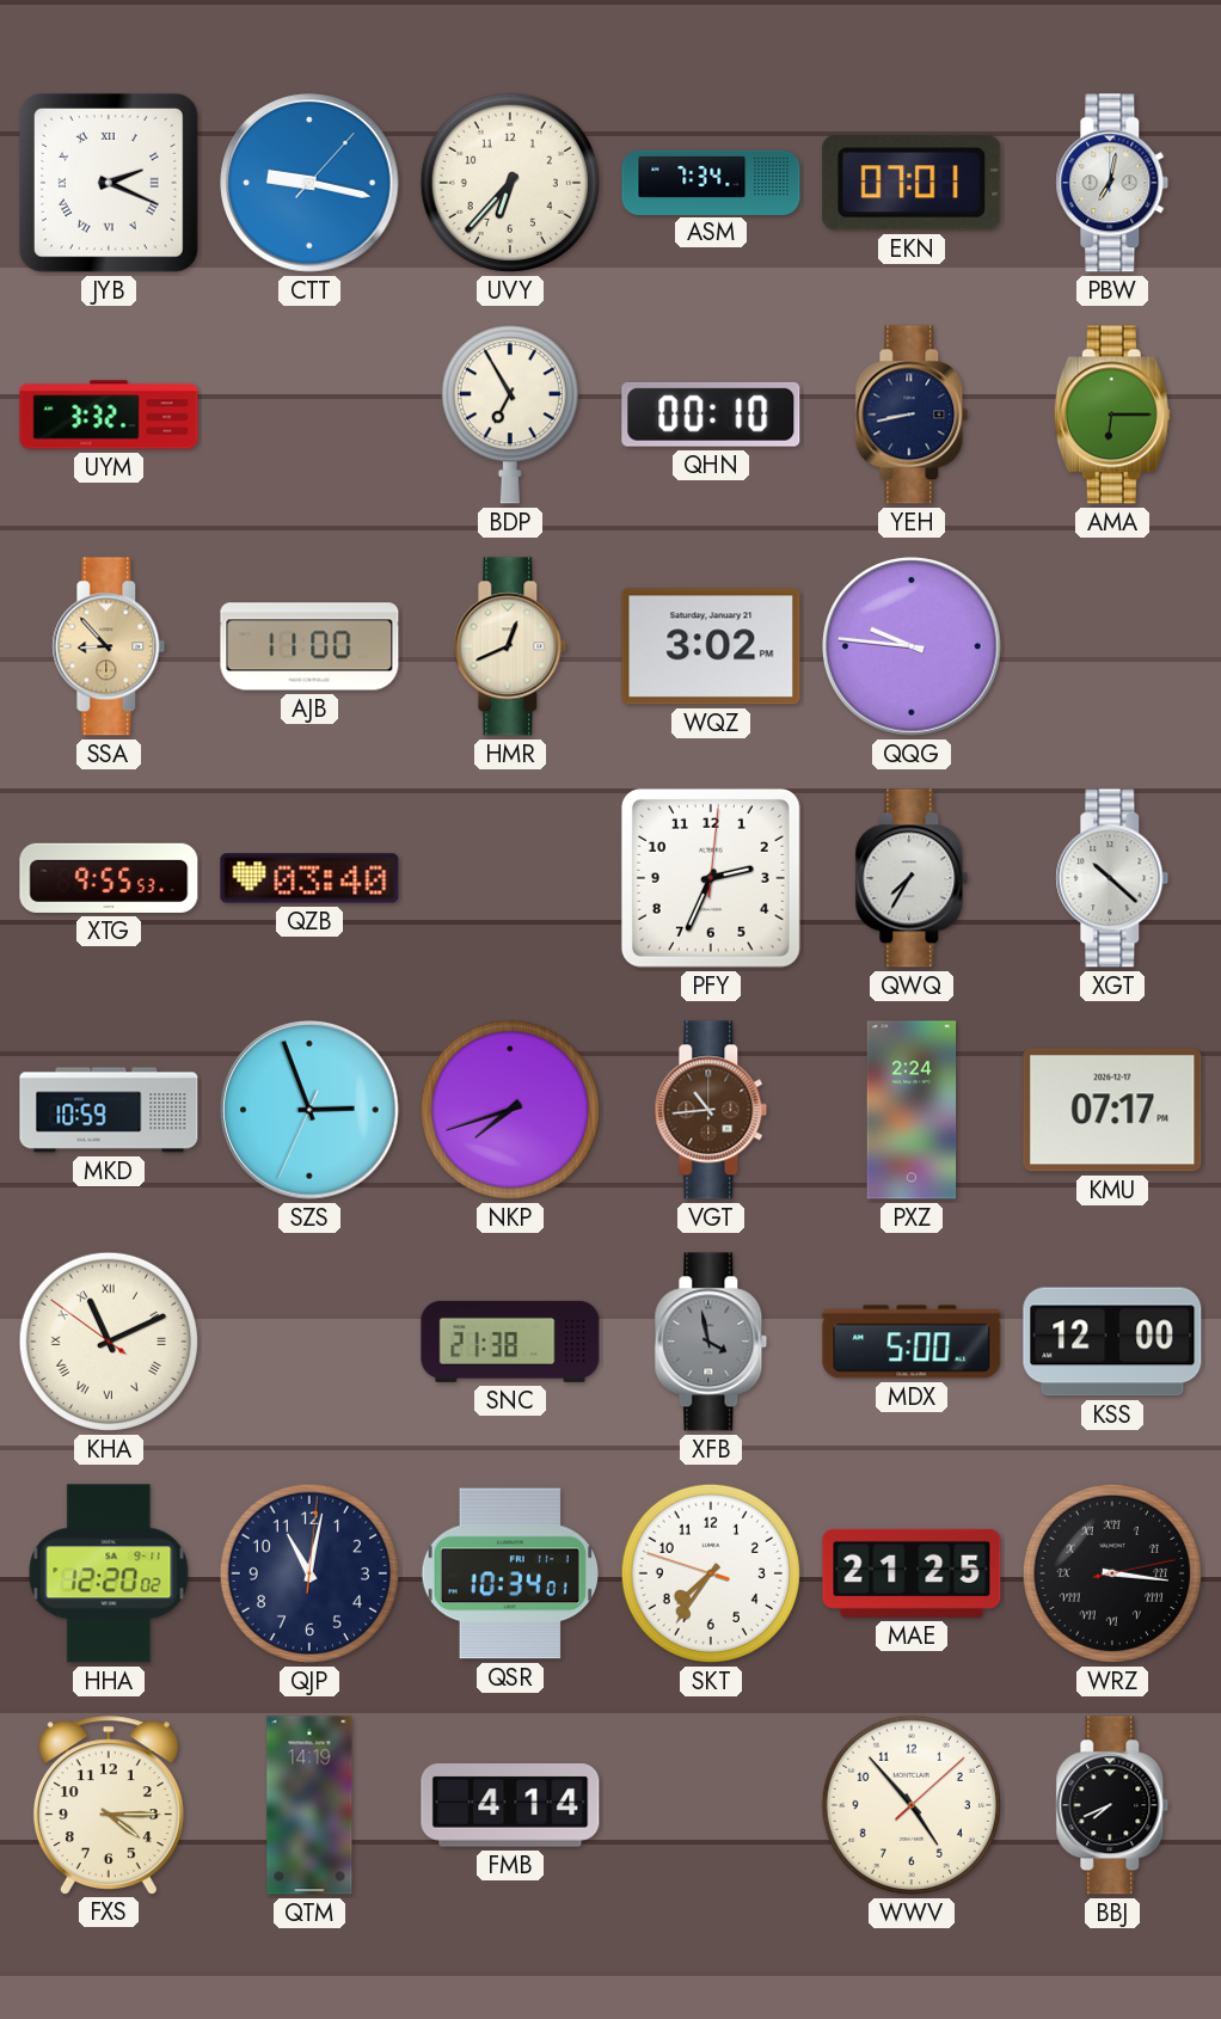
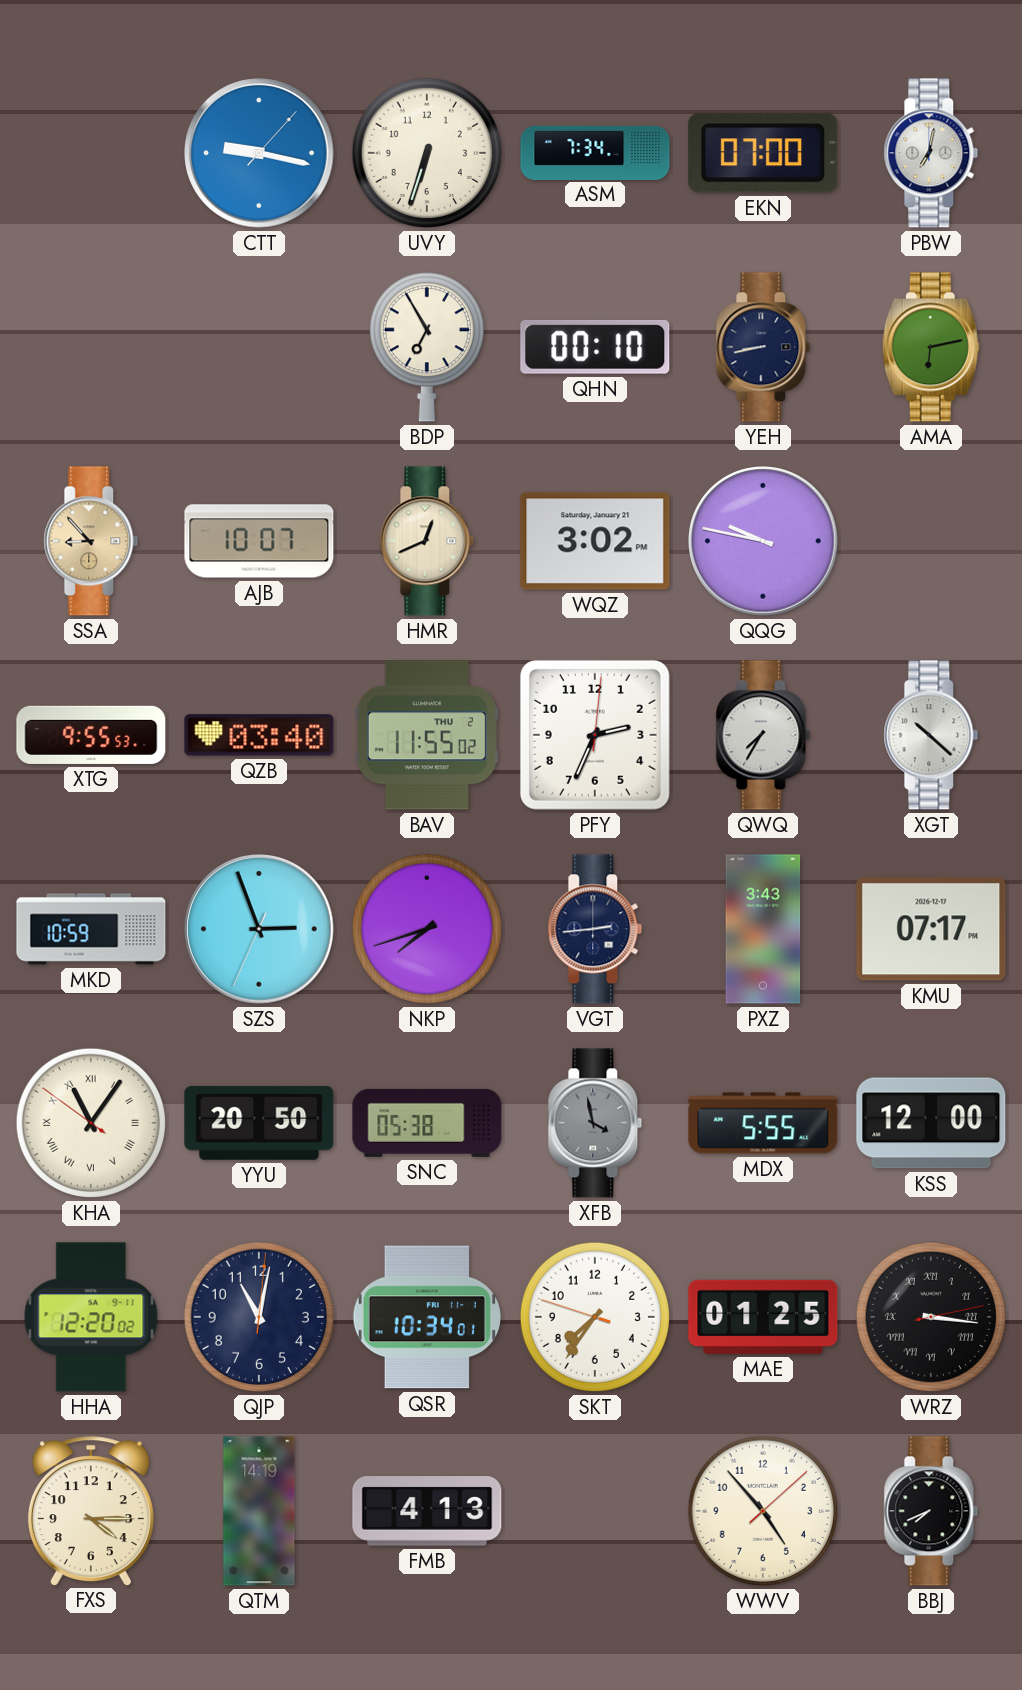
JYB: 2:19 -> none
UVY: 6:37 -> 6:33
EKN: 07:01 -> 07:00
UYM: 3:32 -> none
AMA: 6:15 -> 6:13
AJB: 11:00 -> 10:07
QQG: 9:46 -> 9:47
BAV: none -> 11:55
VGT: 10:44 -> 2:44
VGT dial: brown -> navy
PXZ: 2:24 -> 3:43
KHA: 11:10 -> 11:05
YYU: none -> 20:50
SNC: 21:38 -> 05:38
MDX: 5:00 -> 5:55
MAE: 21:25 -> 01:25
FMB: 4:14 -> 4:13
